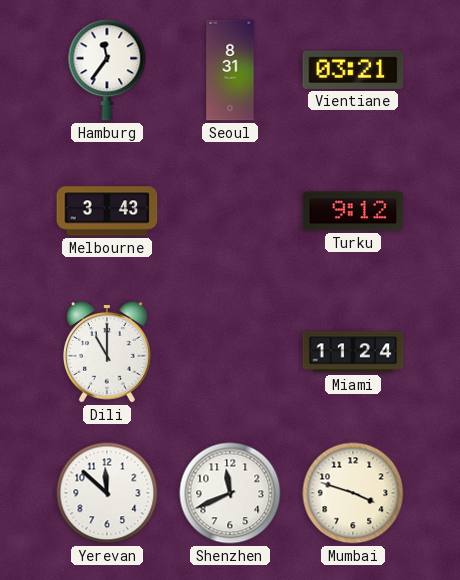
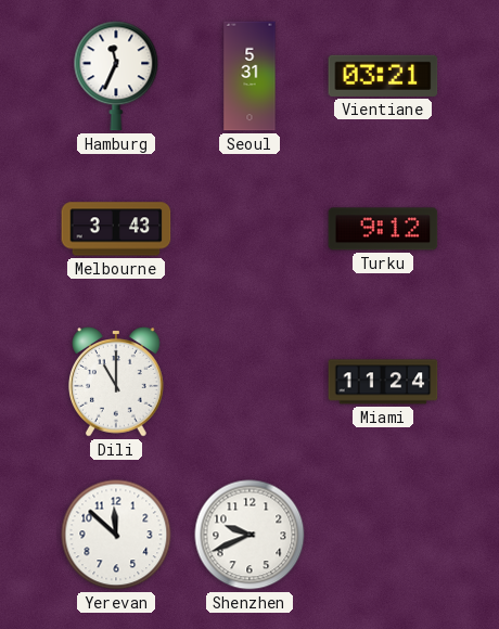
Hamburg: 11:36 -> 11:34
Seoul: 8:31 -> 5:31
Shenzhen: 11:41 -> 9:41
Mumbai: 3:48 -> none
